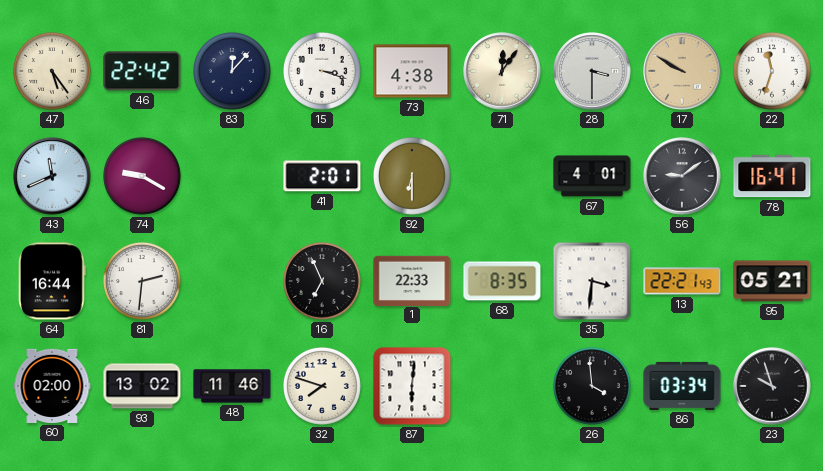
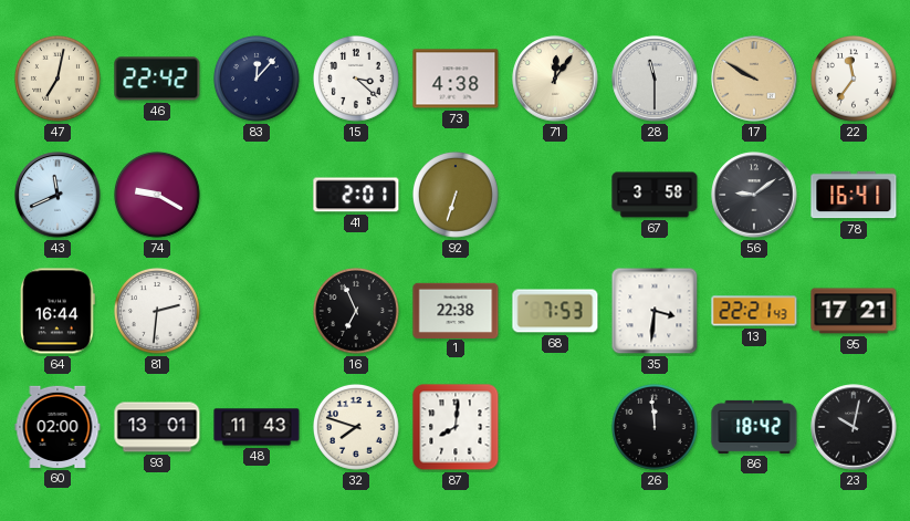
47: 5:24 -> 7:02
15: 3:18 -> 3:22
28: 3:30 -> 11:30
22: 11:33 -> 11:36
92: 6:30 -> 6:33
67: 4:01 -> 3:58
1: 22:33 -> 22:38
68: 8:35 -> 7:53
95: 05:21 -> 17:21
93: 13:02 -> 13:01
48: 11:46 -> 11:43
87: 6:01 -> 8:01
26: 3:59 -> 11:59
86: 03:34 -> 18:42
23: 9:57 -> 10:02
